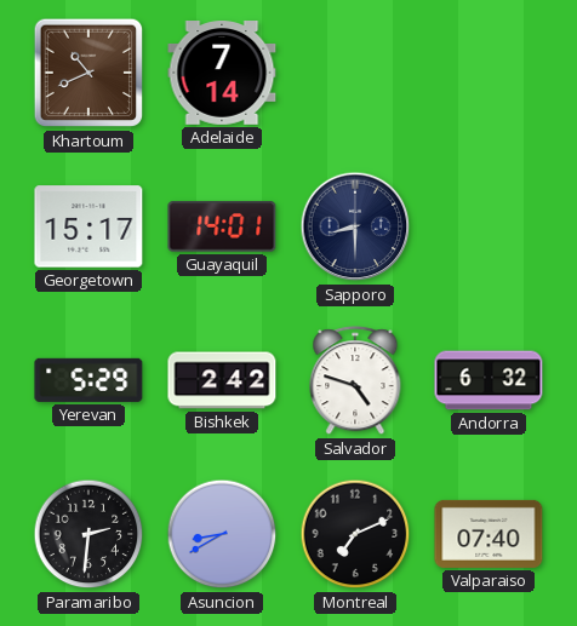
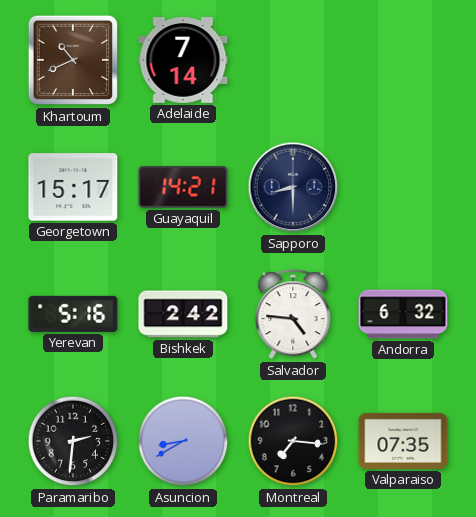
Guayaquil: 14:01 -> 14:21
Yerevan: 5:29 -> 5:16
Salvador: 4:48 -> 4:46
Montreal: 7:11 -> 7:16
Valparaiso: 07:40 -> 07:35
